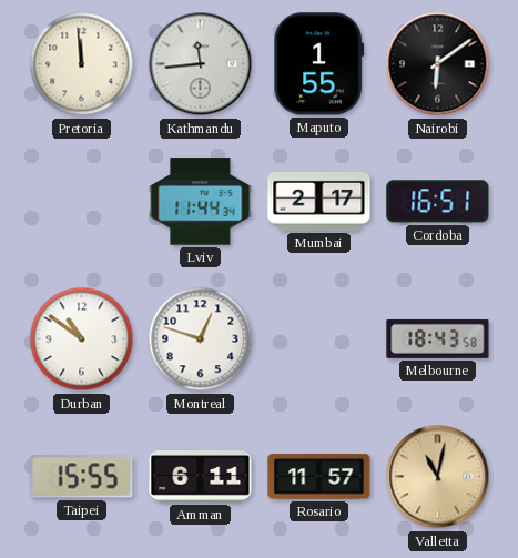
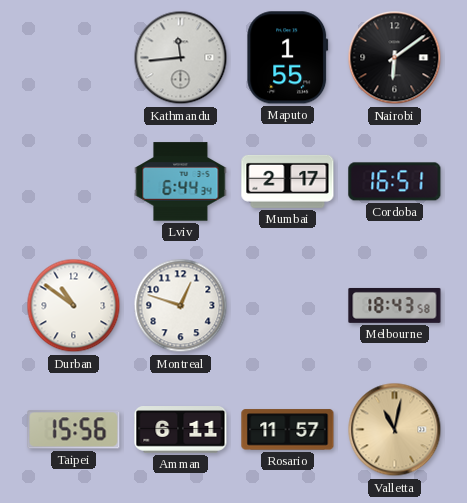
Pretoria: 11:59 -> none
Lviv: 11:44 -> 6:44
Taipei: 15:55 -> 15:56
